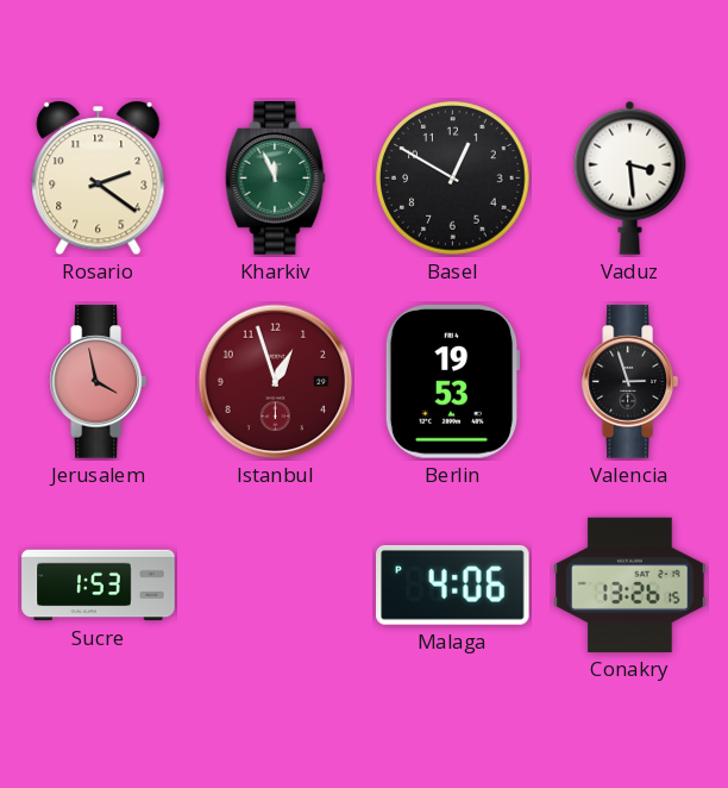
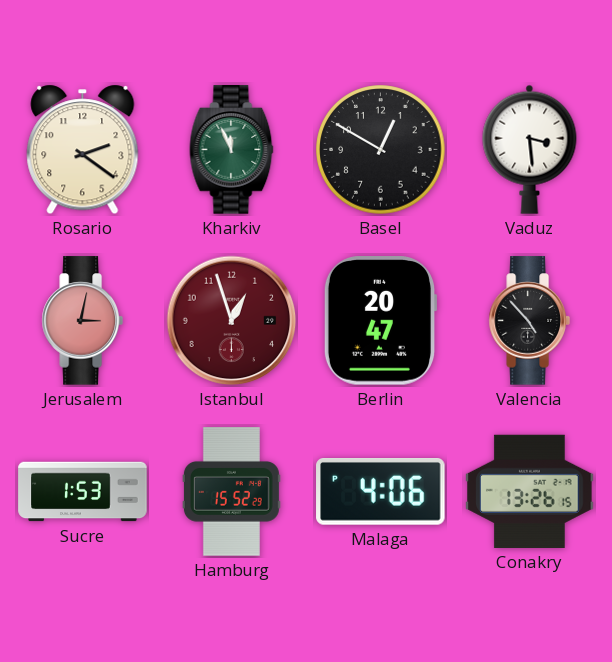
Jerusalem: 3:58 -> 3:02
Berlin: 19:53 -> 20:47
Valencia: 2:57 -> 4:53
Hamburg: none -> 15:52
